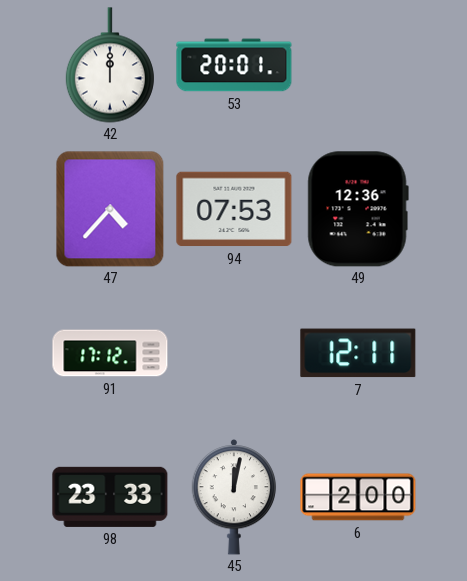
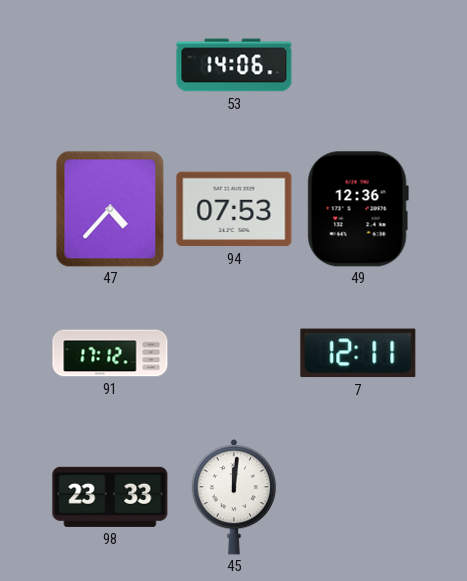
42: 12:00 -> none
53: 20:01 -> 14:06
45: 12:02 -> 12:01
6: 2:00 -> none
